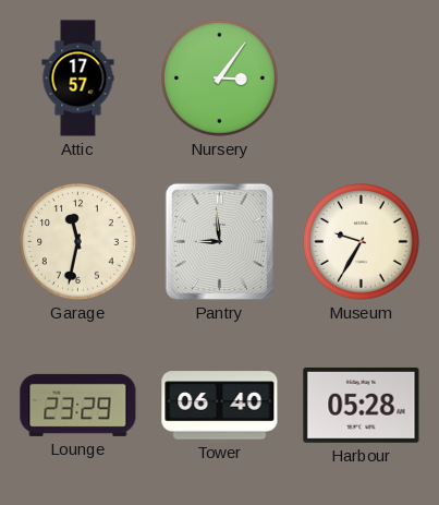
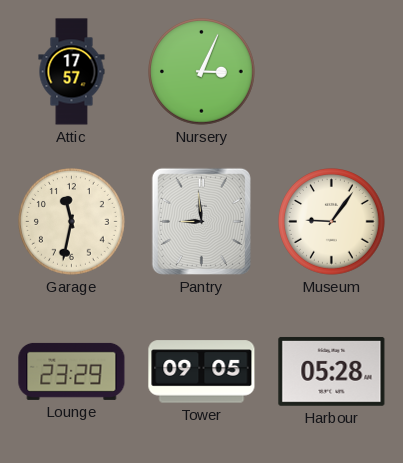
Nursery: 3:06 -> 3:04
Museum: 9:35 -> 9:06
Tower: 06:40 -> 09:05
